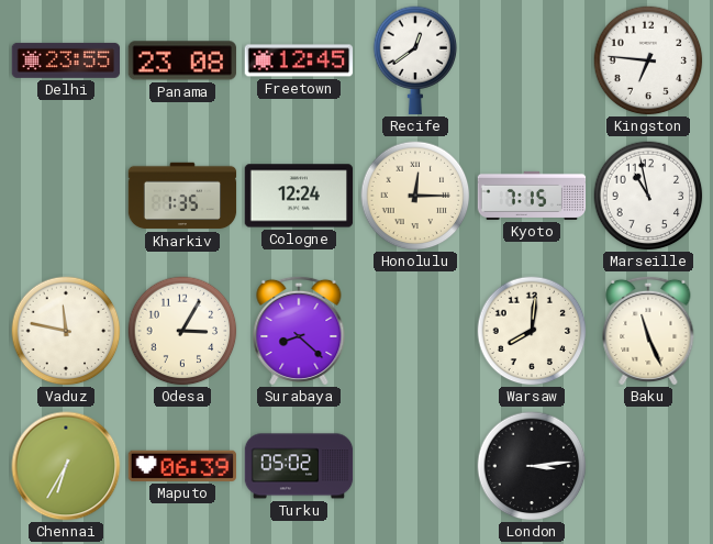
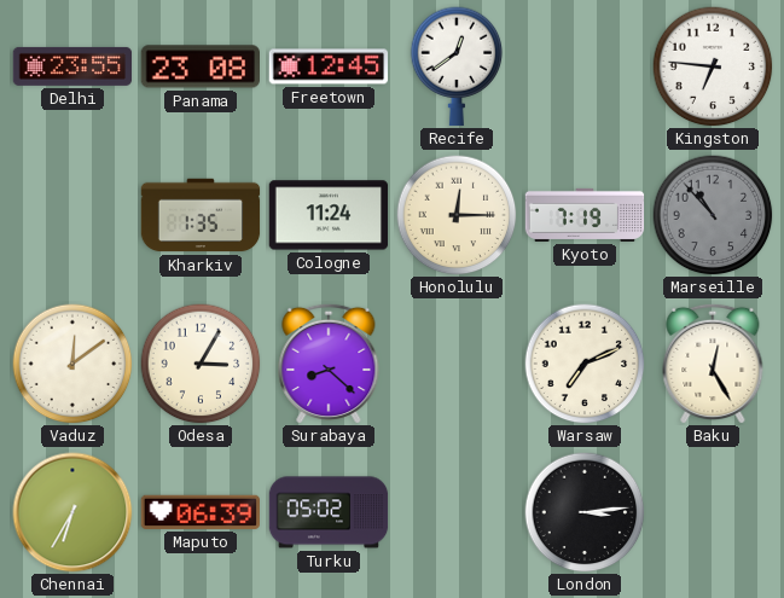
Cologne: 12:24 -> 11:24
Kyoto: 7:15 -> 7:19
Marseille: 10:58 -> 10:53
Marseille dial: white -> grey
Vaduz: 11:47 -> 12:09
Warsaw: 8:01 -> 7:11
Baku: 11:26 -> 12:25
